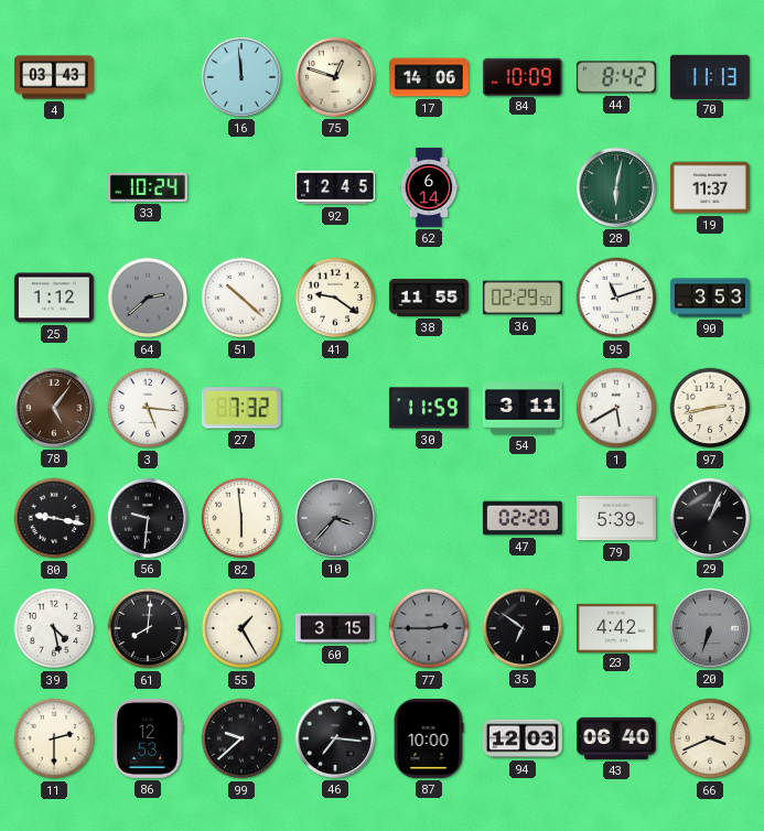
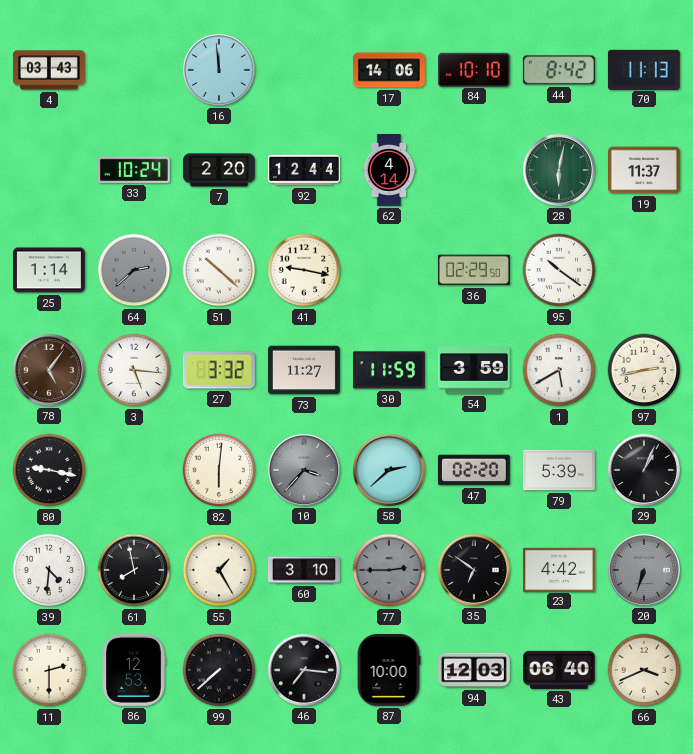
75: 12:48 -> none
84: 10:09 -> 10:10
7: none -> 2:20
92: 12:45 -> 12:44
62: 6:14 -> 4:14
25: 1:12 -> 1:14
41: 9:21 -> 9:17
38: 11:55 -> none
95: 11:12 -> 10:21
90: 3:53 -> none
27: 7:32 -> 3:32
73: none -> 11:27
54: 3:11 -> 3:59
56: 9:31 -> none
82: 5:59 -> 6:01
58: none -> 2:38
39: 4:28 -> 4:31
61: 8:01 -> 7:58
60: 3:15 -> 3:10
99: 9:38 -> 7:38
